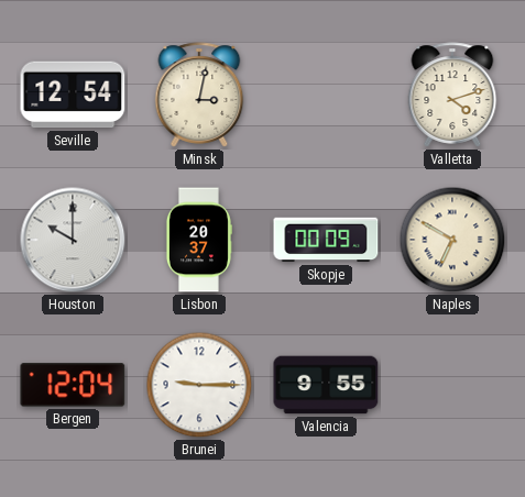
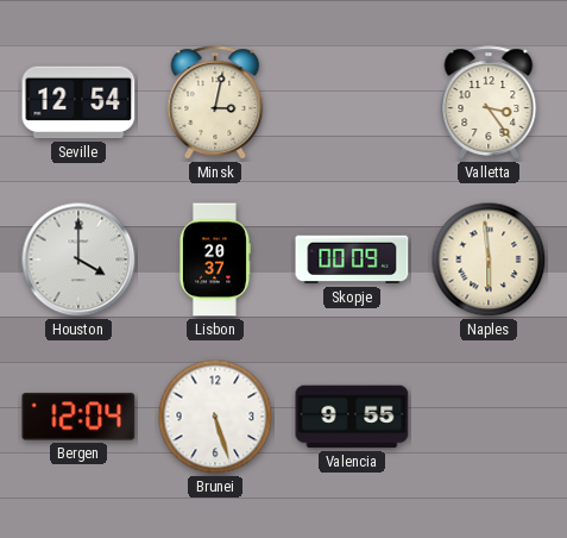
Valletta: 4:12 -> 3:24
Houston: 10:00 -> 4:00
Naples: 6:50 -> 5:59
Brunei: 9:15 -> 5:27
